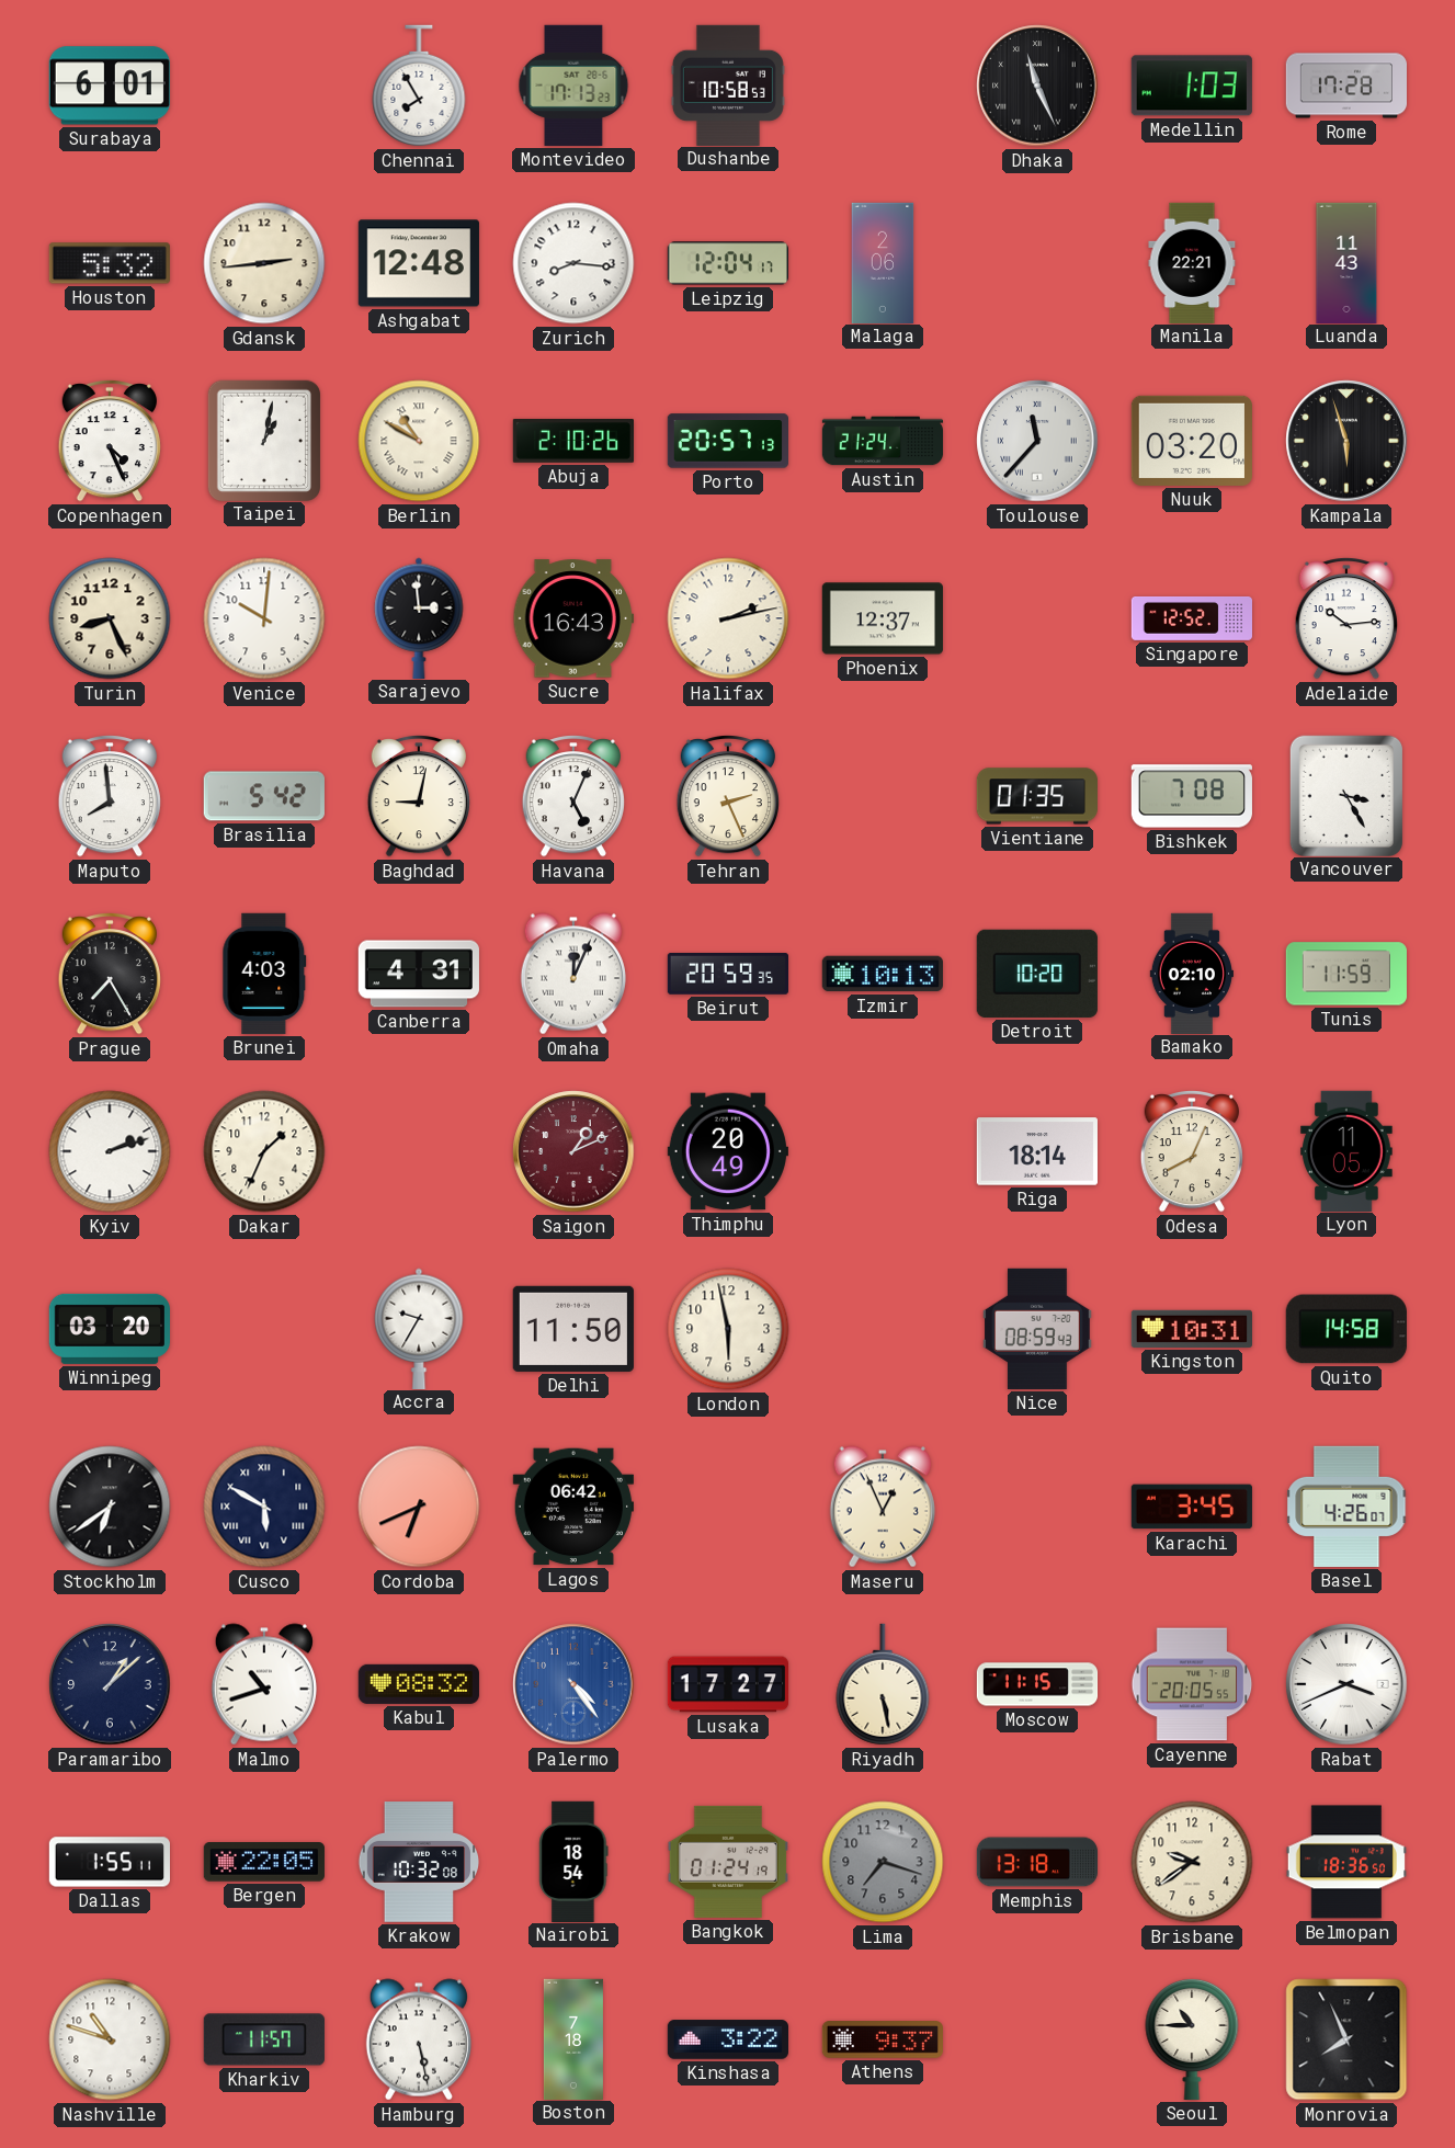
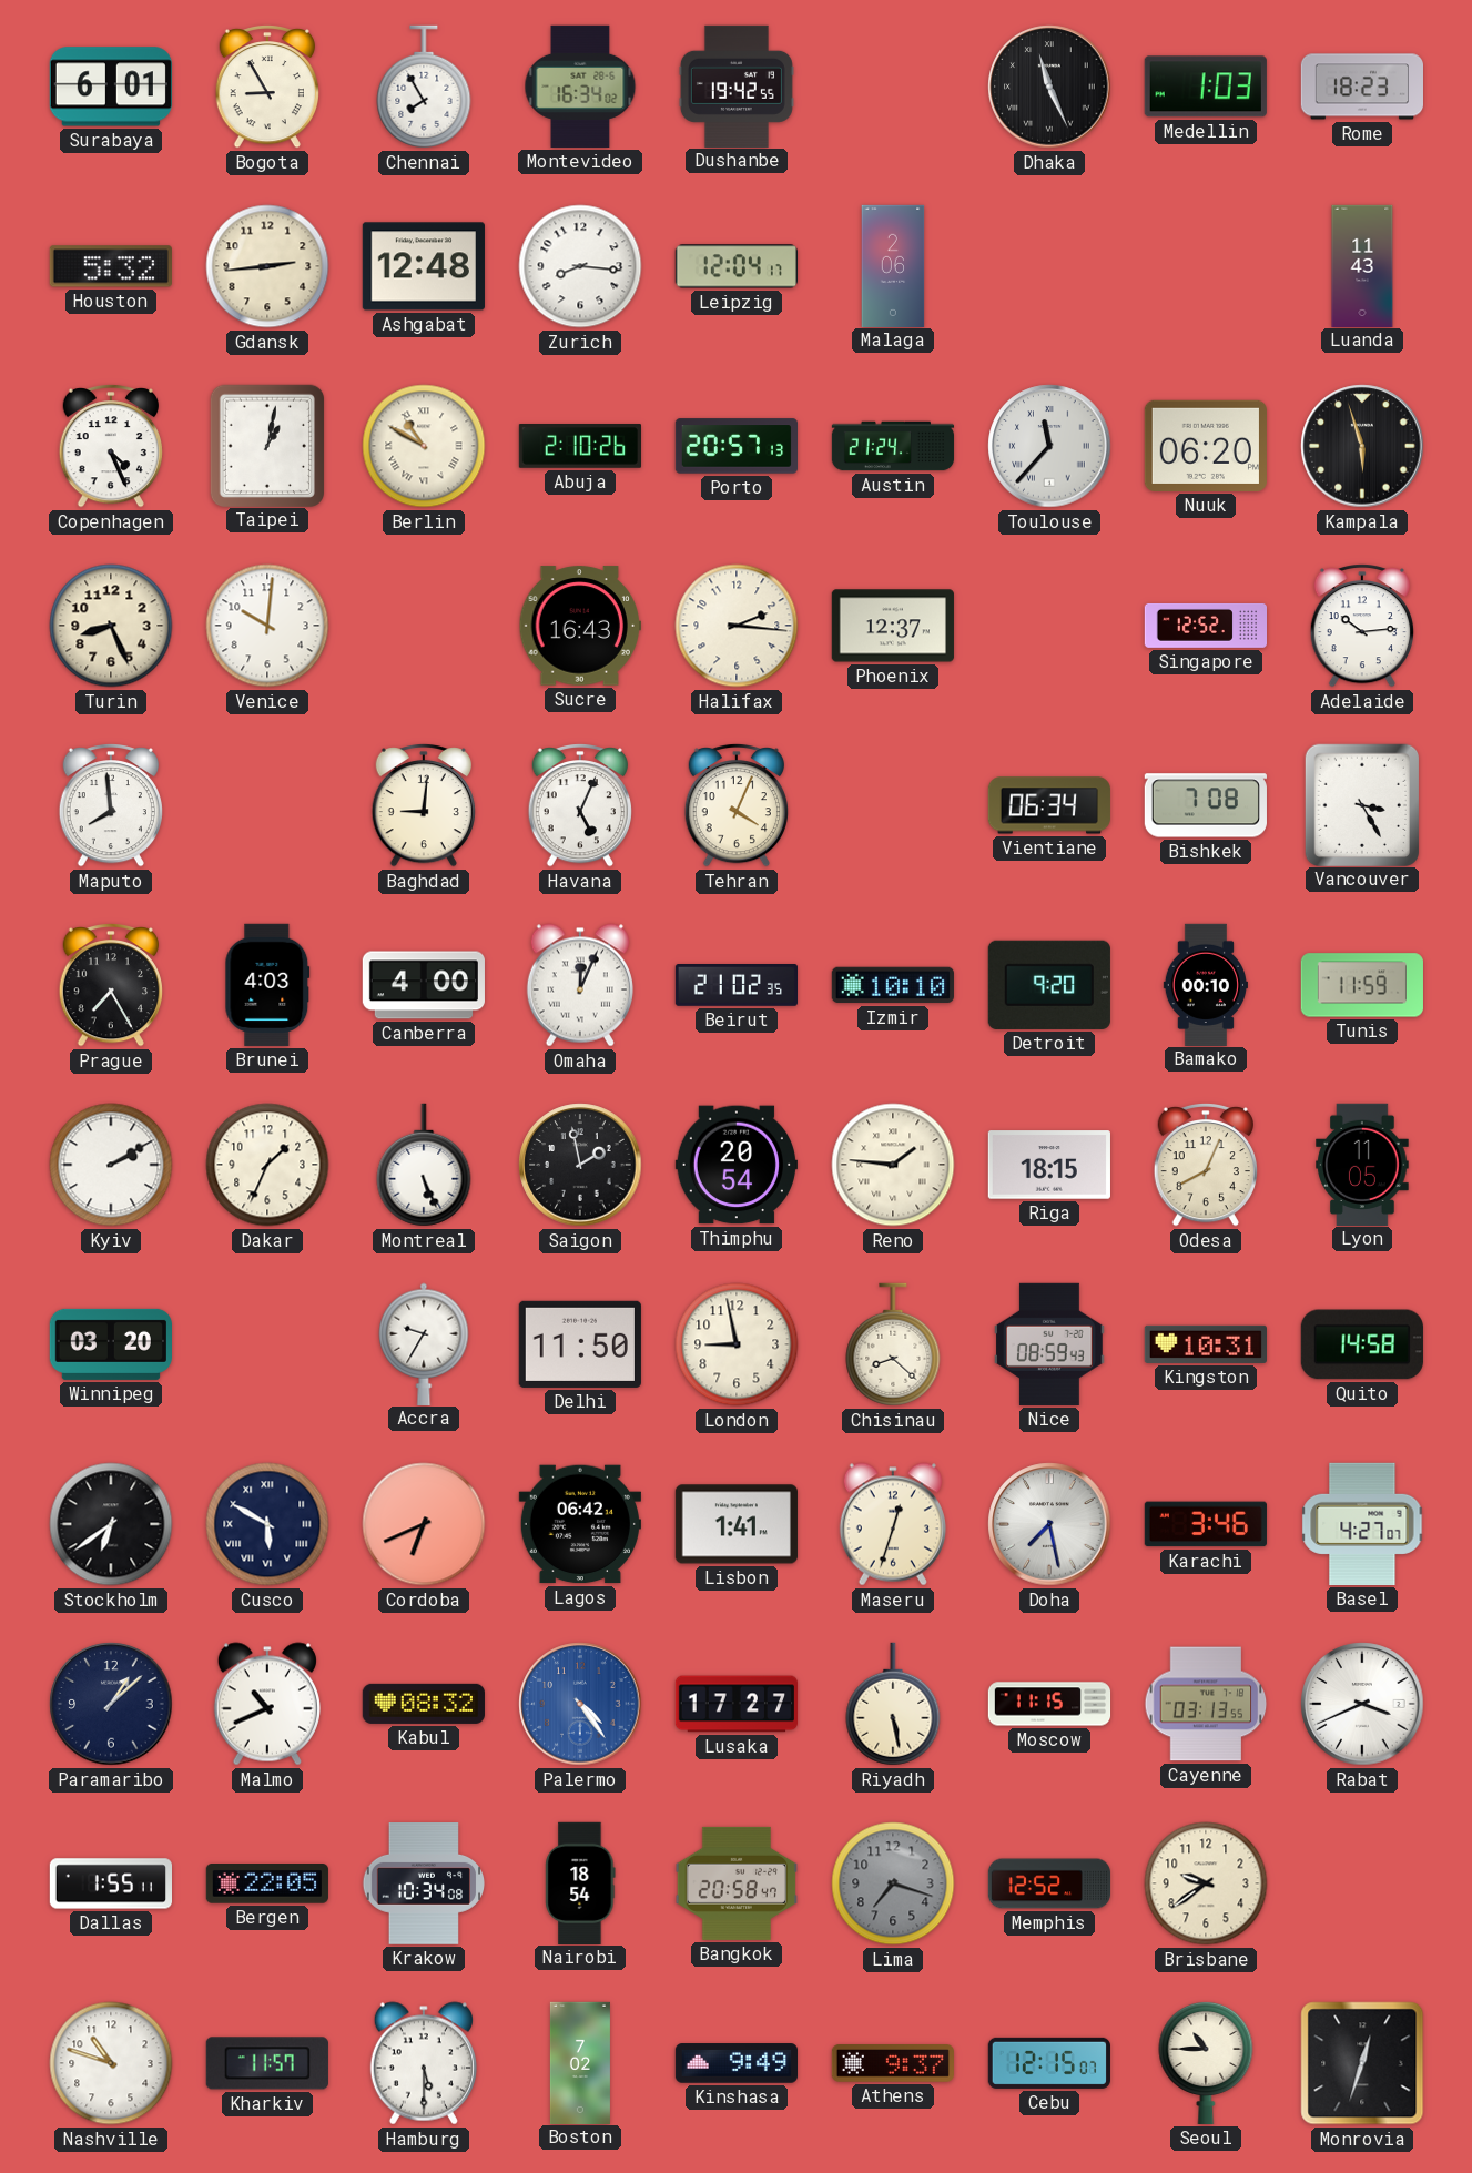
Bogota: none -> 8:55
Montevideo: 17:13 -> 16:34
Dushanbe: 10:58 -> 19:42
Rome: 17:28 -> 18:23
Manila: 22:21 -> none
Nuuk: 03:20 -> 06:20
Sarajevo: 2:59 -> none
Halifax: 2:13 -> 2:16
Brasilia: 5:42 -> none
Baghdad: 9:02 -> 9:01
Tehran: 2:26 -> 4:04
Vientiane: 01:35 -> 06:34
Canberra: 4:31 -> 4:00
Beirut: 20:59 -> 21:02
Izmir: 10:13 -> 10:10
Detroit: 10:20 -> 9:20
Bamako: 02:10 -> 00:10
Kyiv: 2:12 -> 2:10
Montreal: none -> 5:26
Saigon: 1:11 -> 1:58
Saigon dial: burgundy -> black
Thimphu: 20:49 -> 20:54
Reno: none -> 1:46
Riga: 18:14 -> 18:15
London: 5:58 -> 8:58
Chisinau: none -> 8:22
Lisbon: none -> 1:41
Maseru: 12:56 -> 12:33
Doha: none -> 7:28
Karachi: 3:45 -> 3:46
Basel: 4:26 -> 4:27
Malmo: 10:42 -> 10:41
Cayenne: 20:05 -> 03:13
Krakow: 10:32 -> 10:34
Bangkok: 01:24 -> 20:58
Memphis: 13:18 -> 12:52
Belmopan: 18:36 -> none
Hamburg: 5:28 -> 5:30
Boston: 7:18 -> 7:02
Kinshasa: 3:22 -> 9:49
Cebu: none -> 12:15
Monrovia: 7:56 -> 12:33
